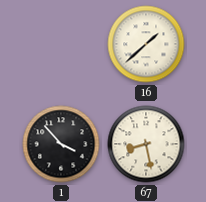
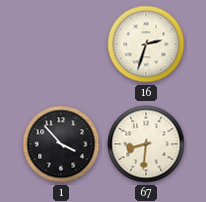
16: 1:38 -> 2:33
67: 8:28 -> 8:31
